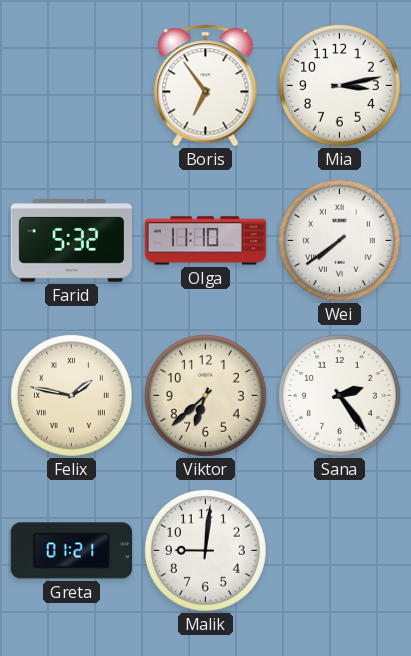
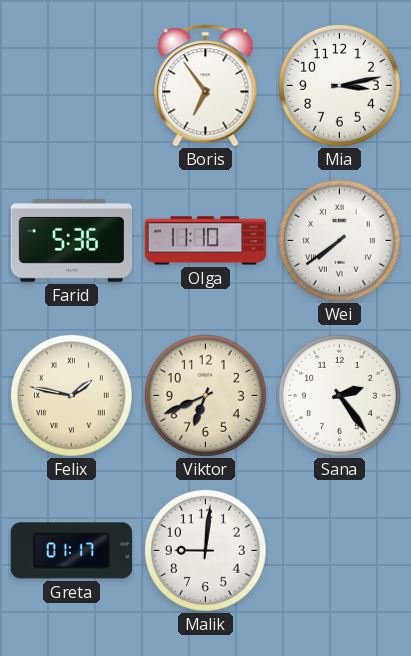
Farid: 5:32 -> 5:36
Viktor: 6:38 -> 6:41
Greta: 01:21 -> 01:17
